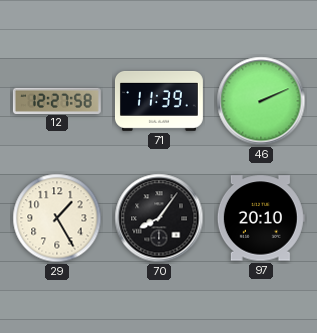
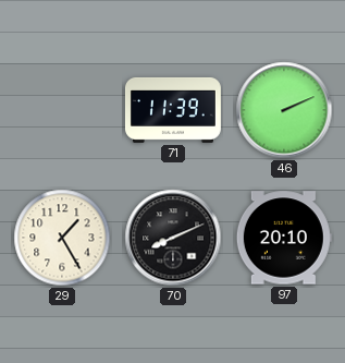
12: 12:27 -> none
70: 8:06 -> 8:11
